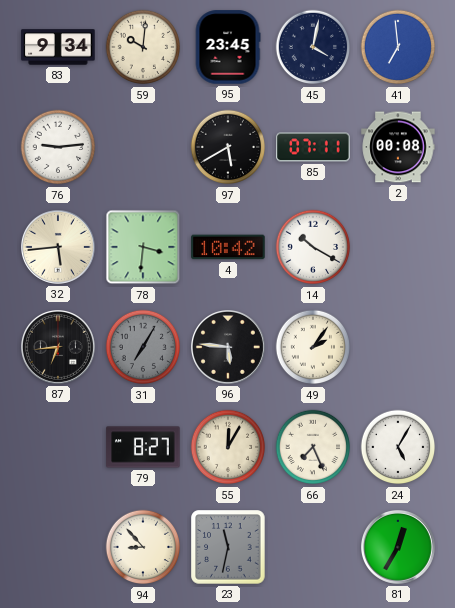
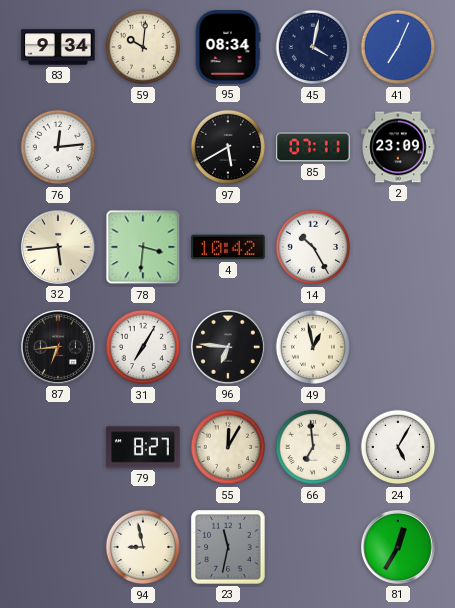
95: 23:45 -> 08:34
41: 6:59 -> 7:04
76: 9:14 -> 12:14
2: 00:08 -> 23:09
14: 10:20 -> 10:25
31 dial: grey -> white
96: 5:46 -> 6:46
49: 2:06 -> 12:58
66: 7:26 -> 6:59
94: 8:53 -> 8:58
